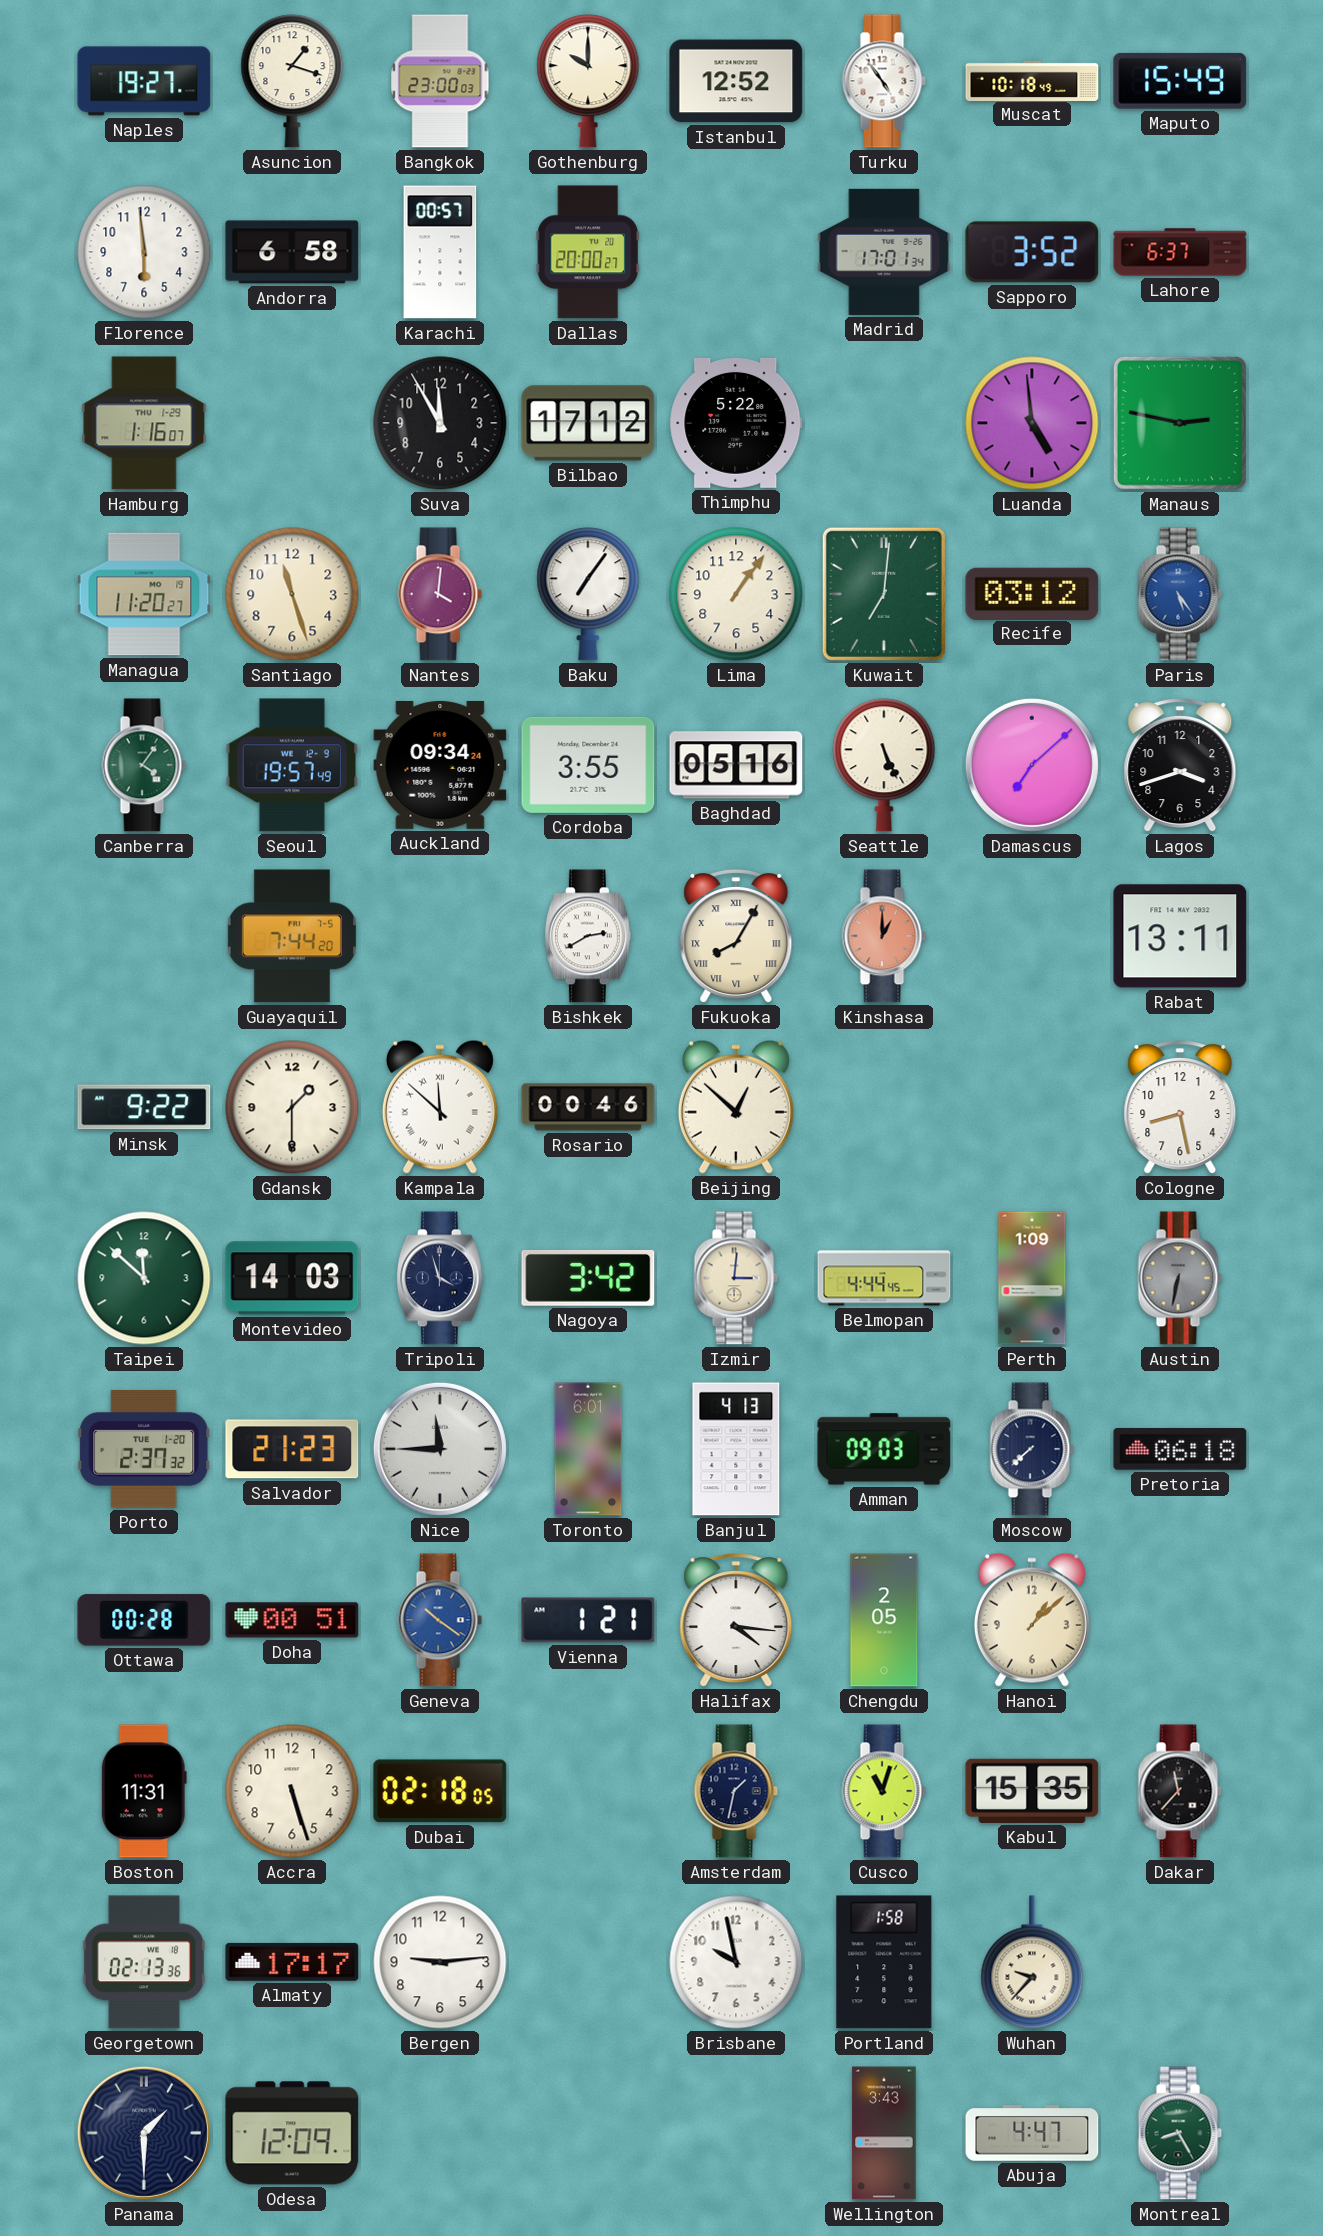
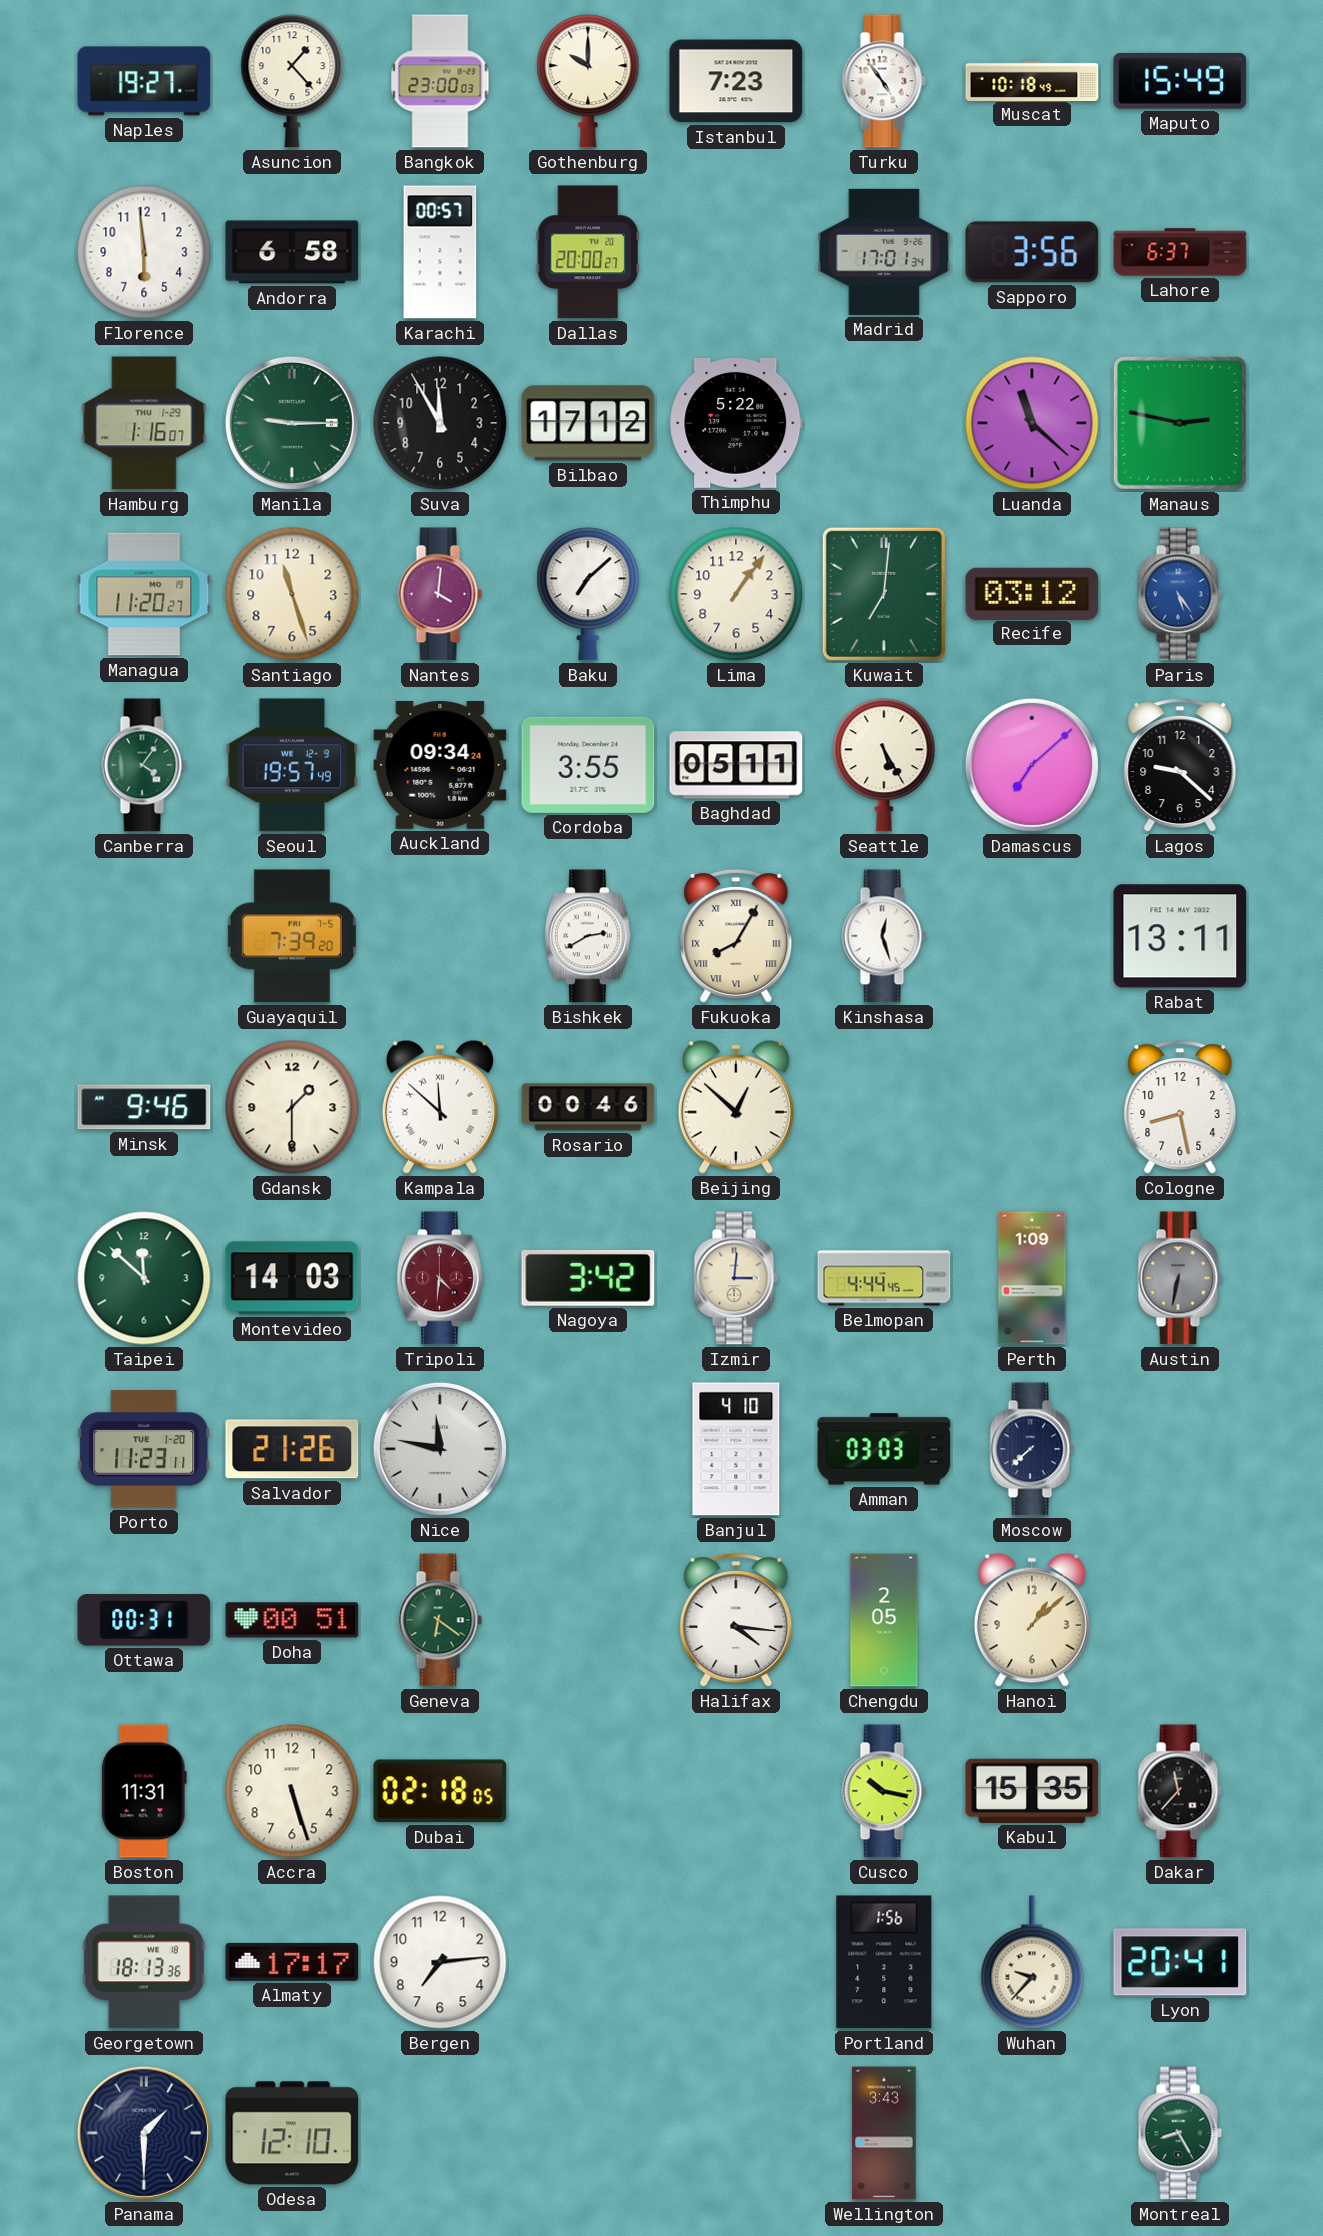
Asuncion: 1:18 -> 1:23
Istanbul: 12:52 -> 7:23
Sapporo: 3:52 -> 3:56
Manila: none -> 9:15
Luanda: 4:59 -> 11:22
Baku: 7:06 -> 7:08
Baghdad: 05:16 -> 05:11
Seattle: 5:26 -> 5:25
Lagos: 3:42 -> 9:22
Guayaquil: 7:44 -> 7:39
Kinshasa: 1:00 -> 12:27
Kinshasa dial: salmon -> white
Minsk: 9:22 -> 9:46
Tripoli: 3:57 -> 4:31
Tripoli dial: navy -> burgundy
Porto: 2:37 -> 11:23
Salvador: 21:23 -> 21:26
Nice: 11:45 -> 11:47
Toronto: 6:01 -> none
Banjul: 4:13 -> 4:10
Amman: 09:03 -> 03:03
Pretoria: 06:18 -> none
Ottawa: 00:28 -> 00:31
Geneva: 10:21 -> 6:21
Geneva dial: blue -> green
Vienna: 1:21 -> none
Amsterdam: 1:32 -> none
Cusco: 11:03 -> 10:17
Georgetown: 02:13 -> 18:13
Bergen: 9:14 -> 7:14
Brisbane: 9:58 -> none
Portland: 1:58 -> 1:56
Lyon: none -> 20:41
Odesa: 12:09 -> 12:10
Abuja: 4:47 -> none
